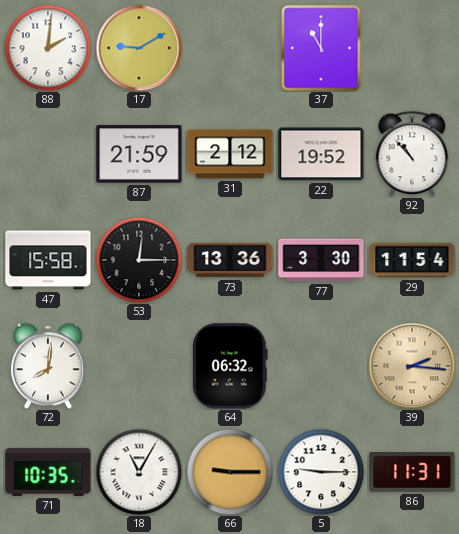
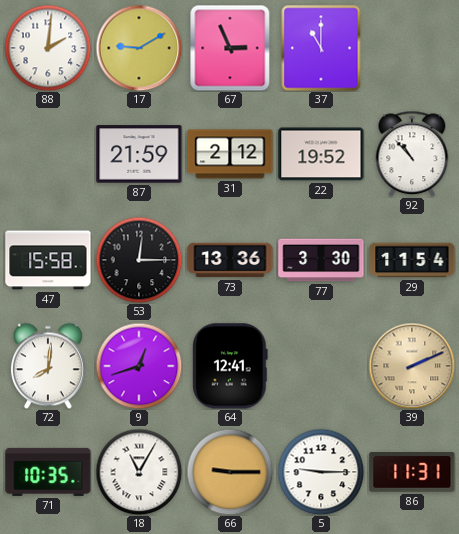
67: none -> 2:56
9: none -> 12:42
64: 06:32 -> 12:41
39: 2:16 -> 2:11
